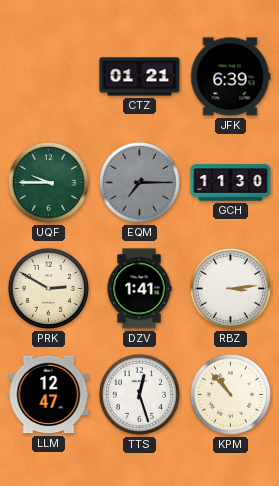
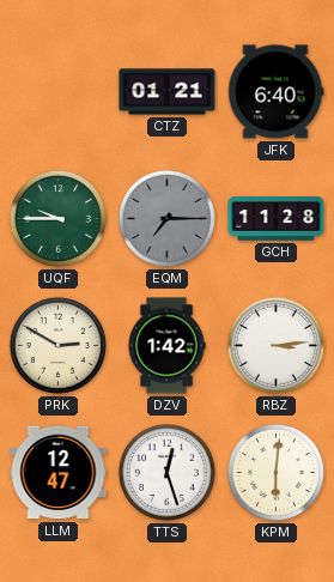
JFK: 6:39 -> 6:40
GCH: 11:30 -> 11:28
DZV: 1:41 -> 1:42
KPM: 10:53 -> 6:01
